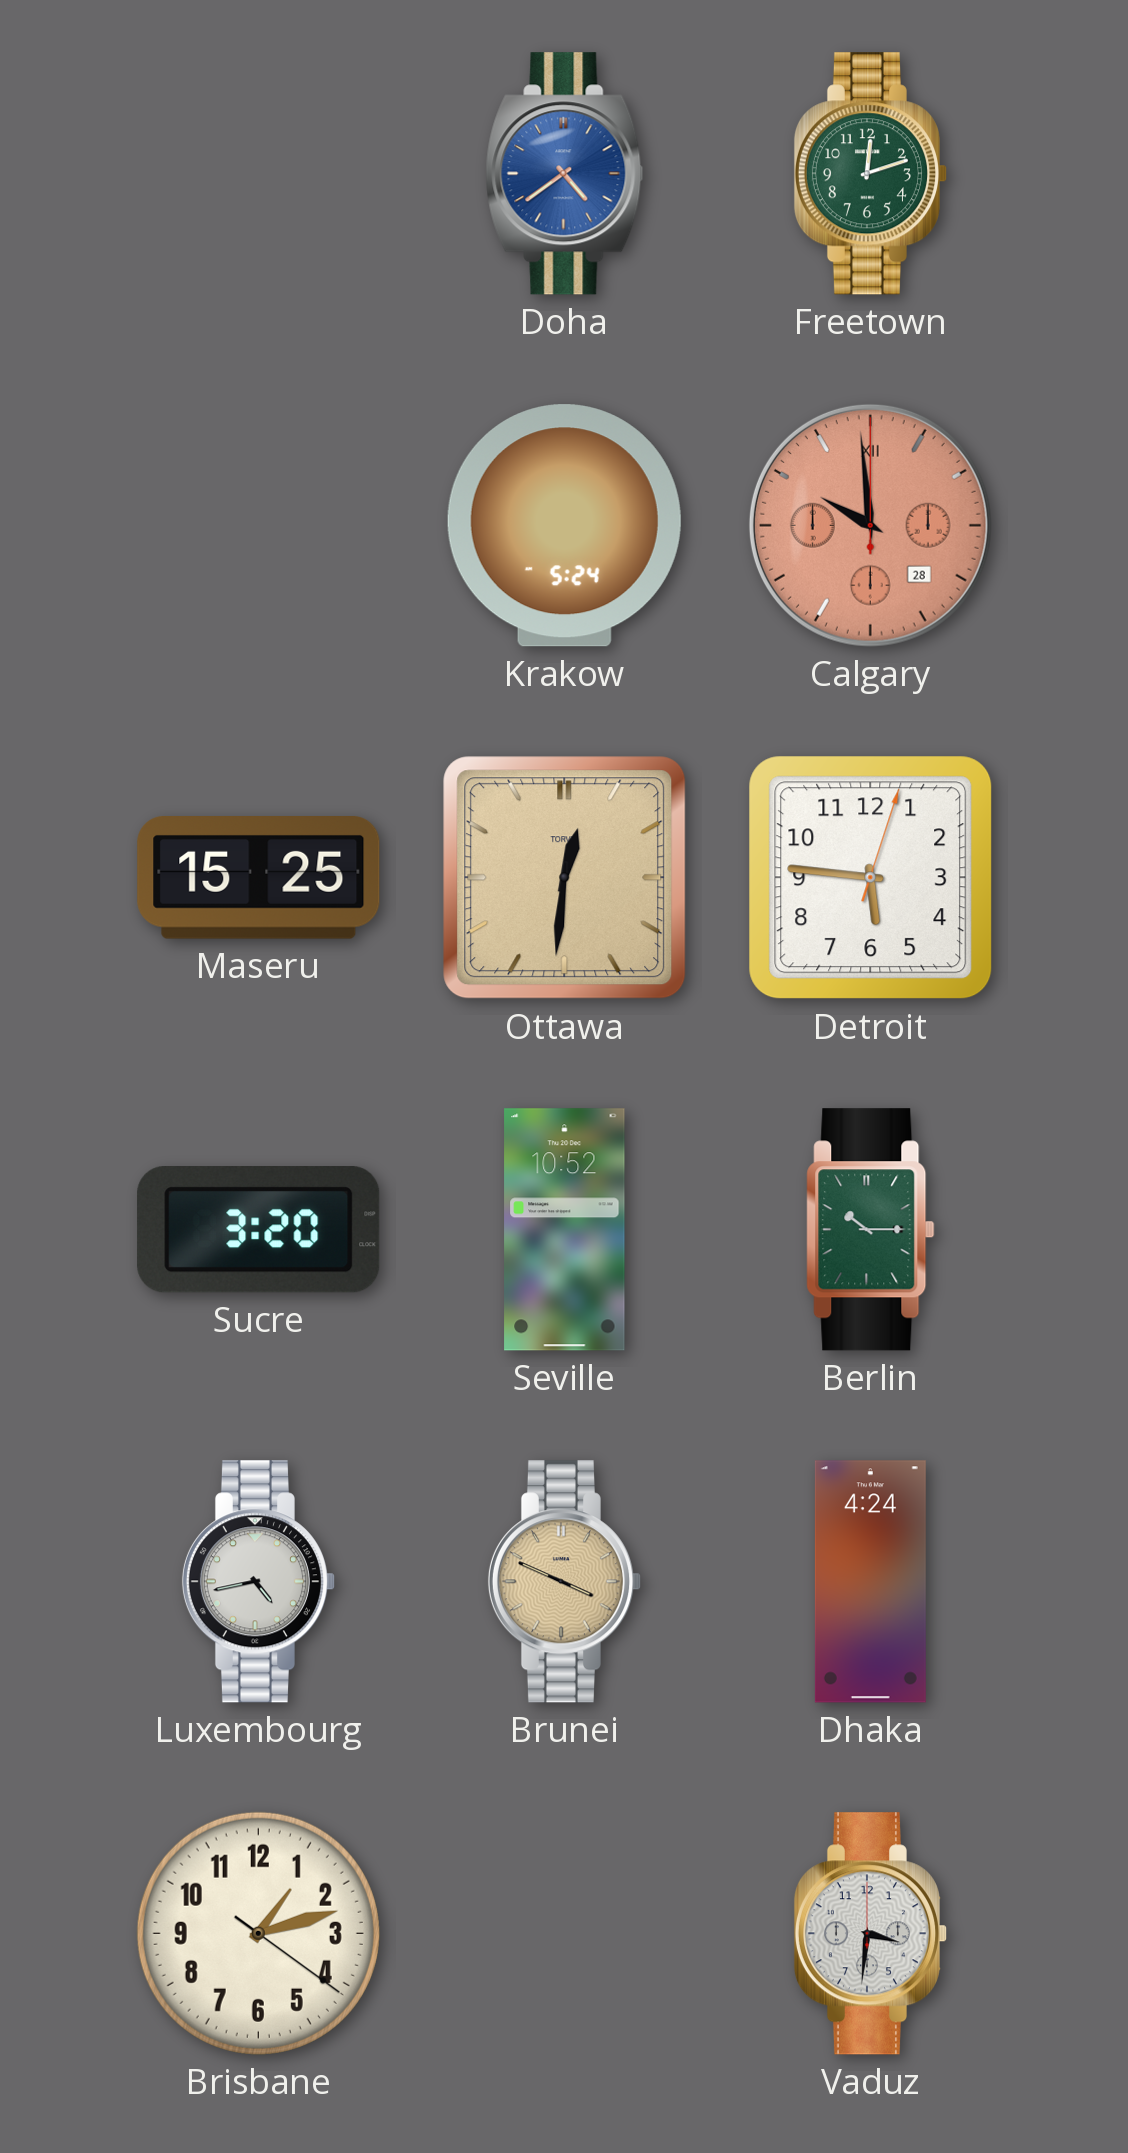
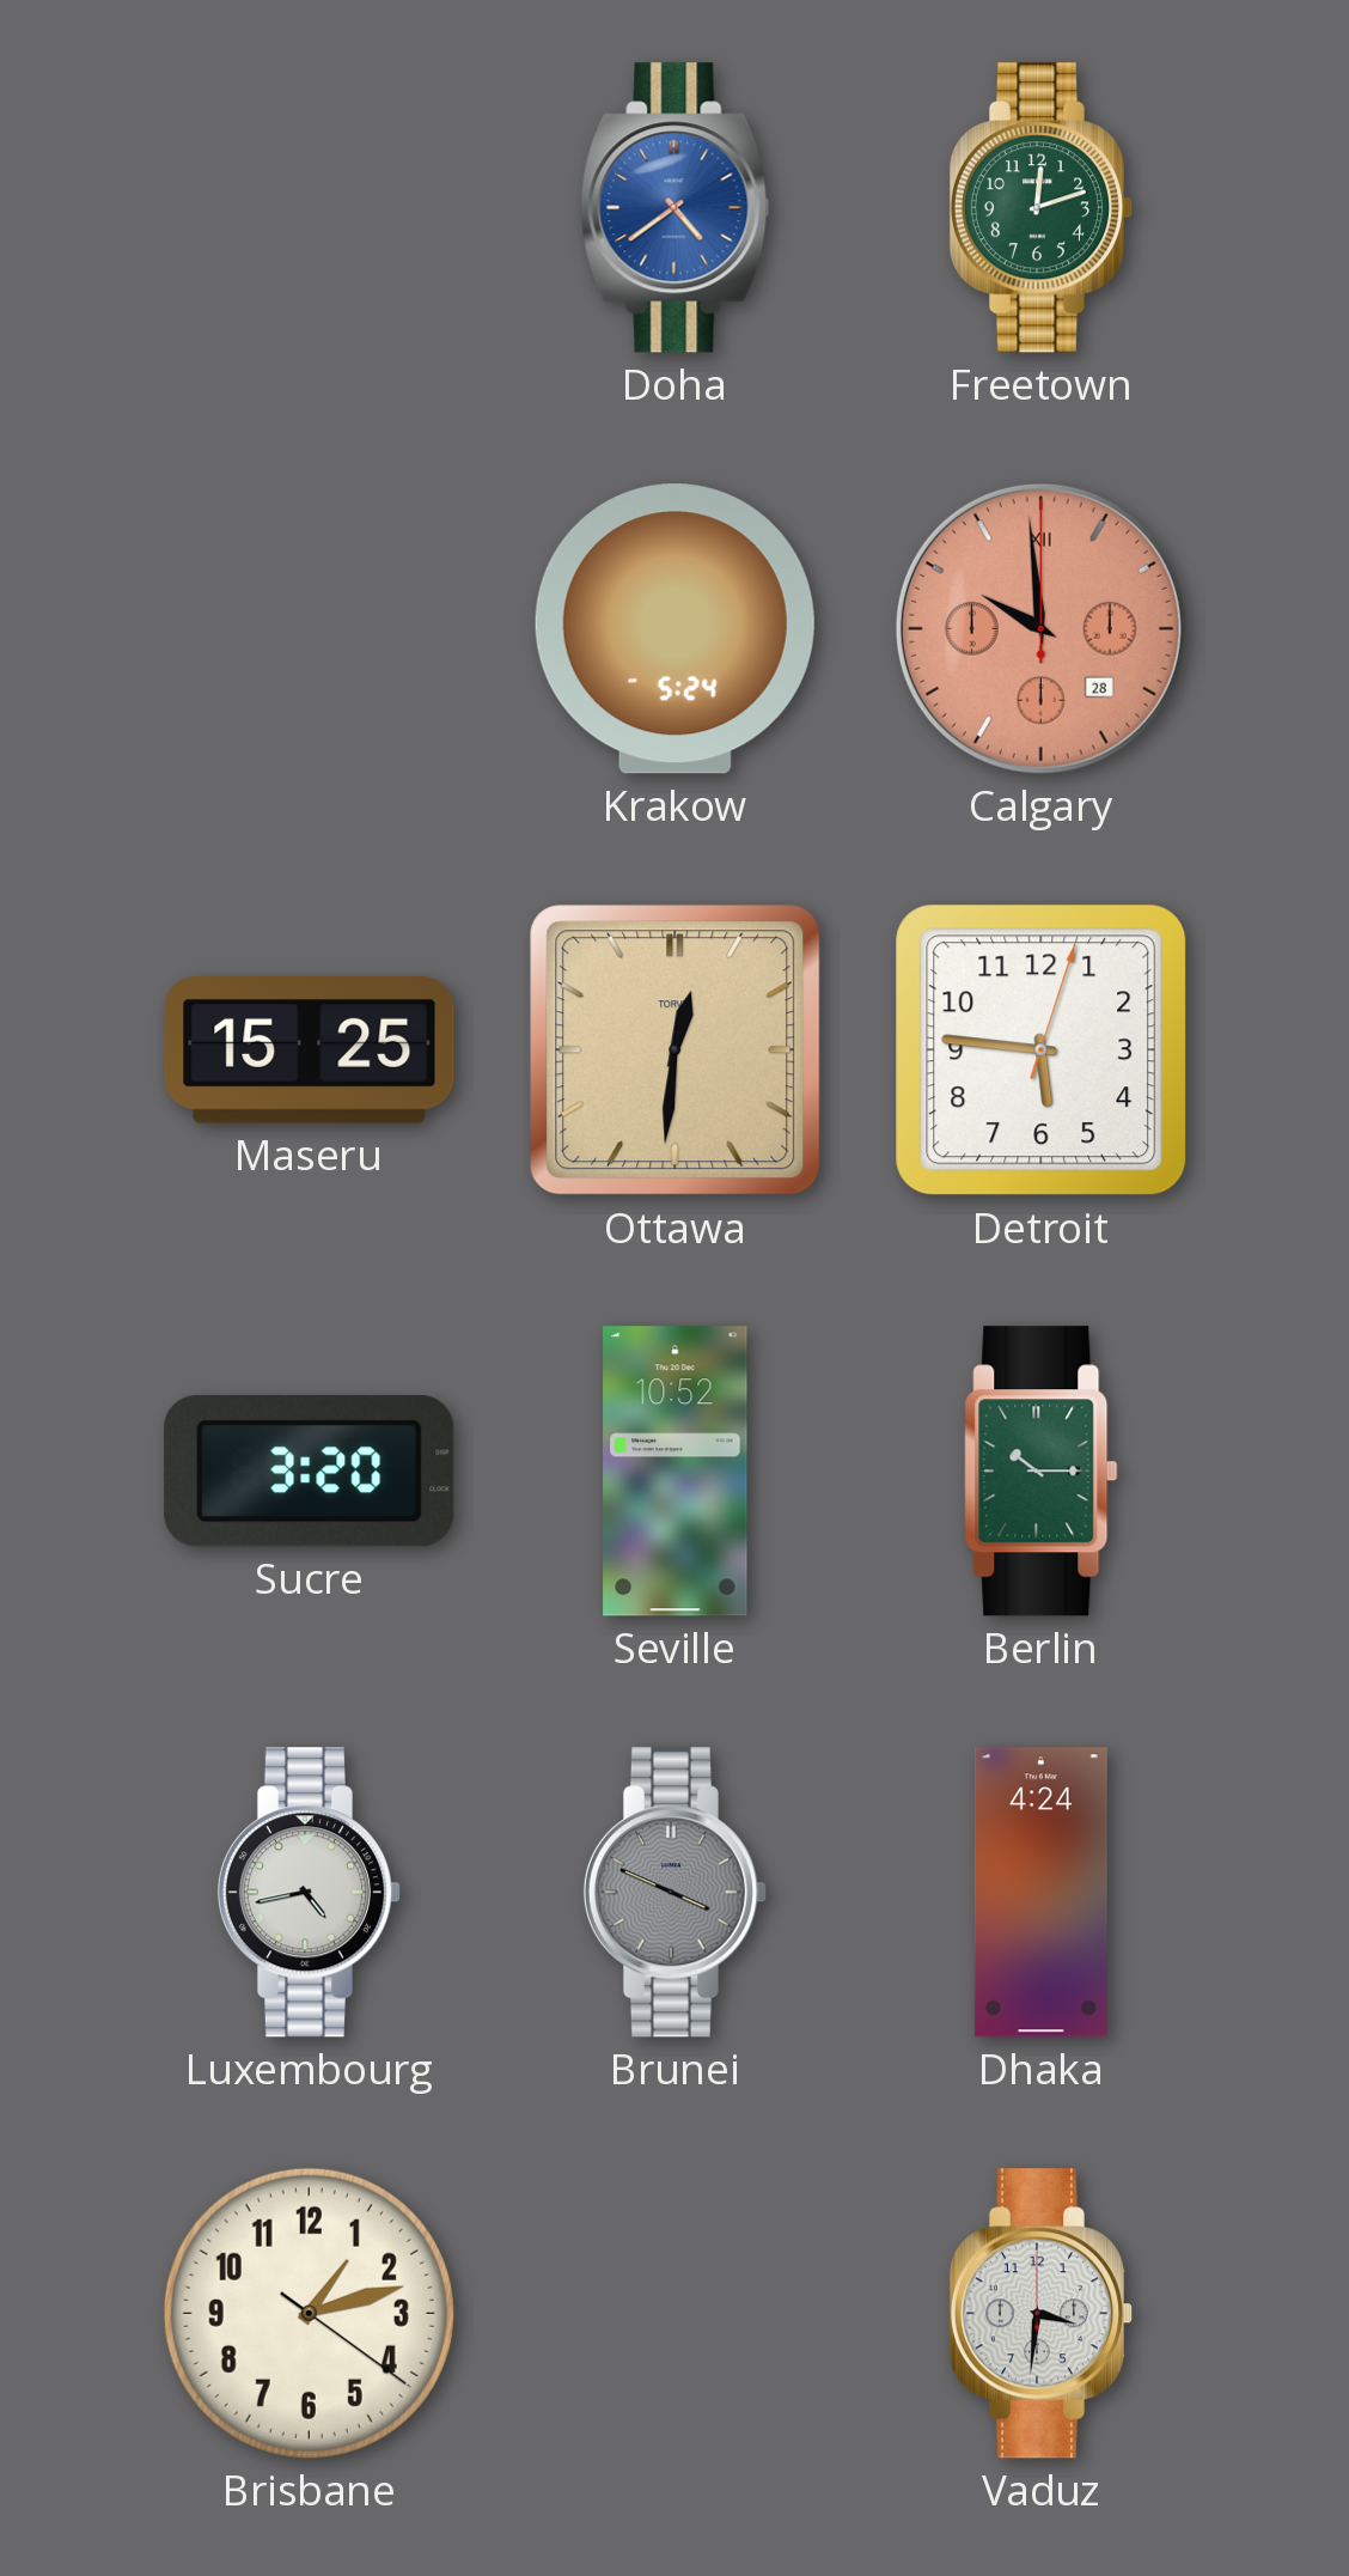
Brunei dial: champagne -> grey
